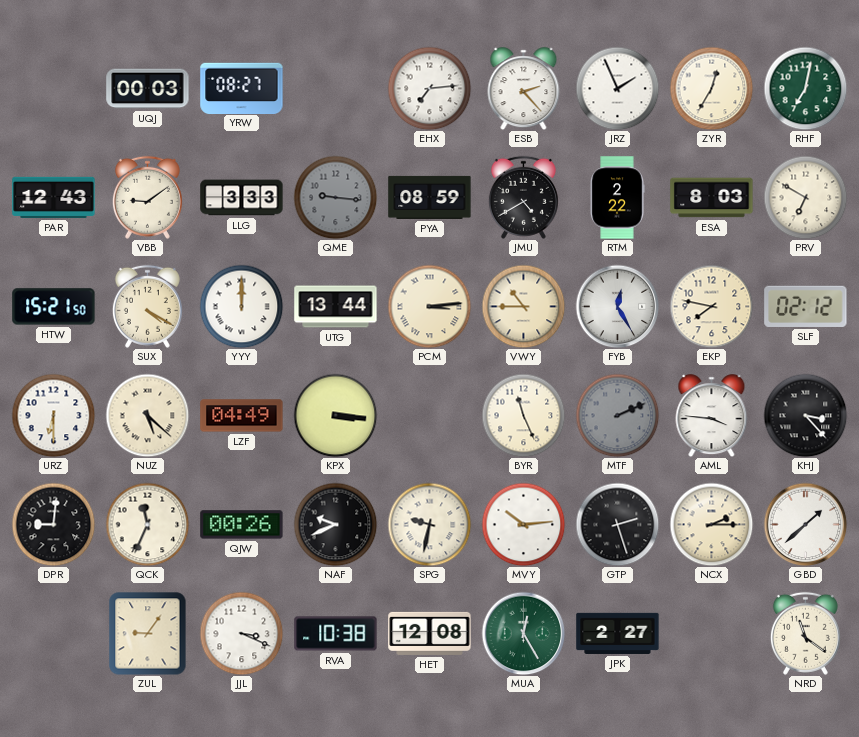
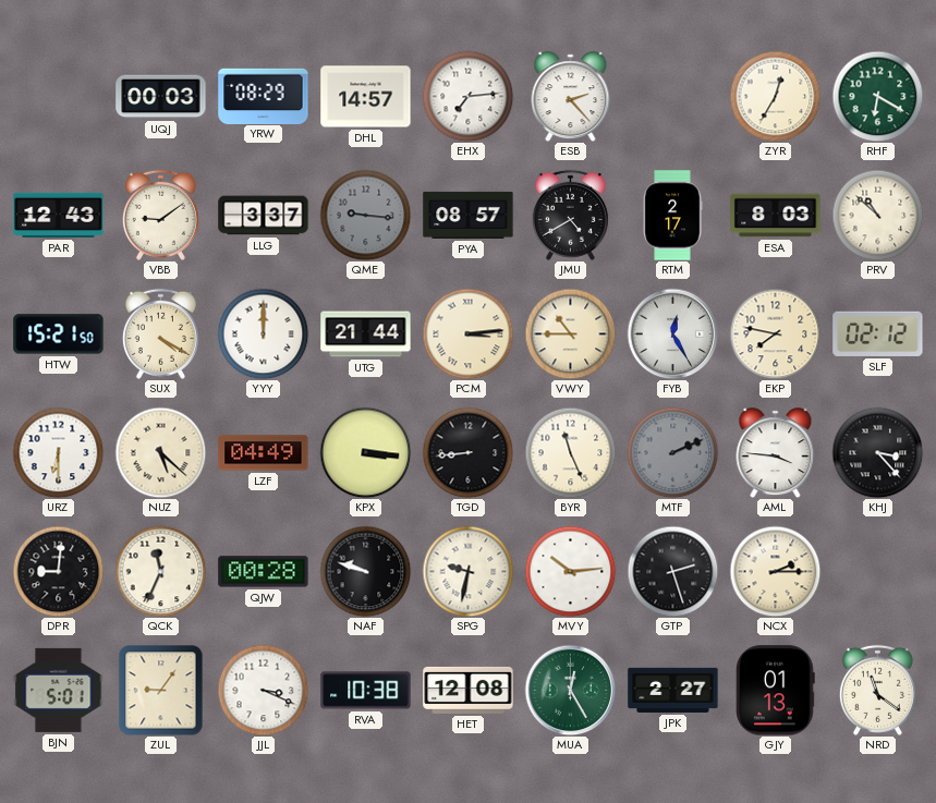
YRW: 08:27 -> 08:29
DHL: none -> 14:57
JRZ: 1:56 -> none
RHF: 7:02 -> 6:20
LLG: 3:33 -> 3:37
PYA: 08:59 -> 08:57
RTM: 2:22 -> 2:17
PRV: 6:50 -> 10:52
UTG: 13:44 -> 21:44
TGD: none -> 8:44
QJW: 00:26 -> 00:28
NAF: 9:41 -> 9:48
GBD: 1:38 -> none
BJN: none -> 5:01
GJY: none -> 01:13
